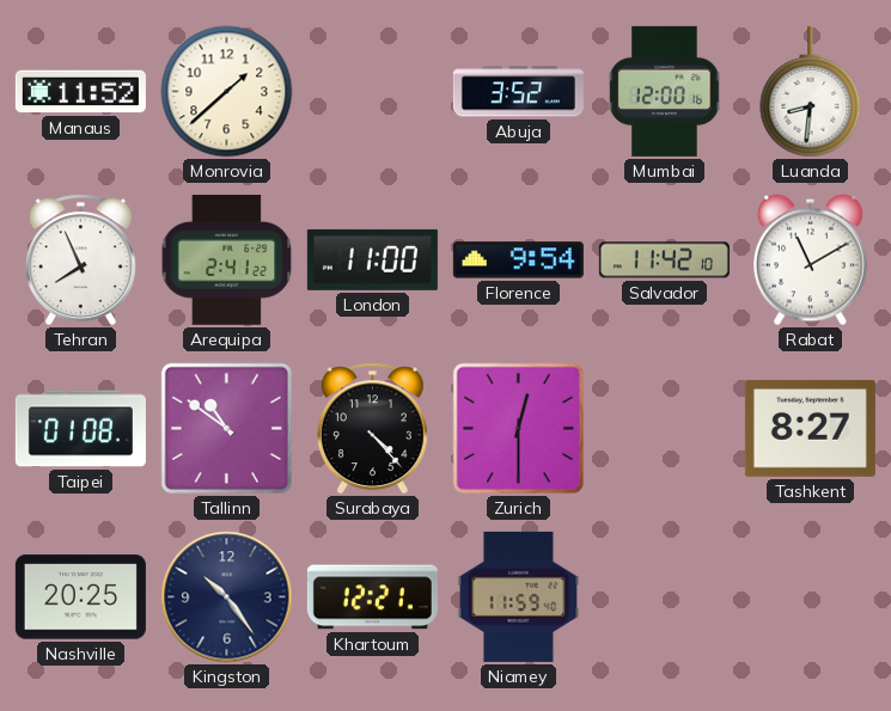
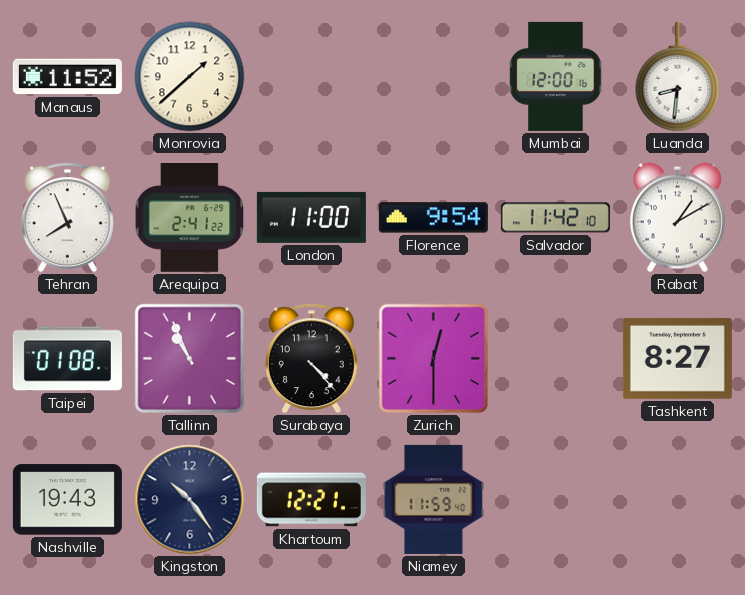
Abuja: 3:52 -> none
Rabat: 11:10 -> 1:10
Tallinn: 10:51 -> 10:56
Nashville: 20:25 -> 19:43
